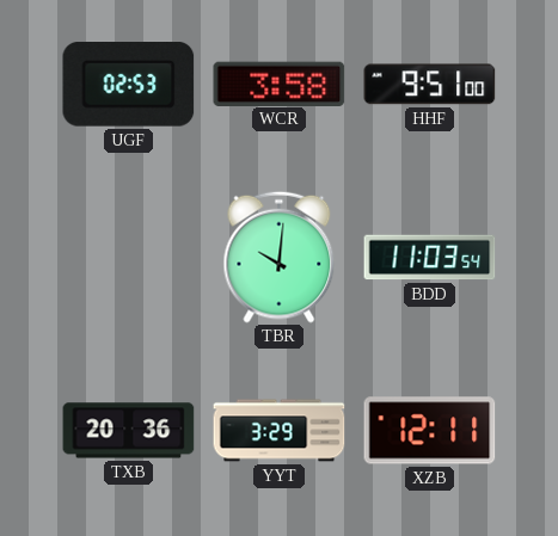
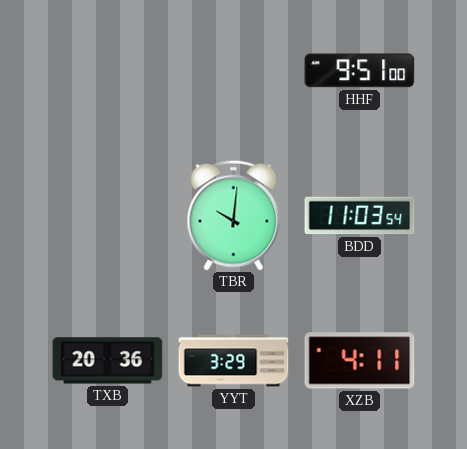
UGF: 02:53 -> none
WCR: 3:58 -> none
XZB: 12:11 -> 4:11
